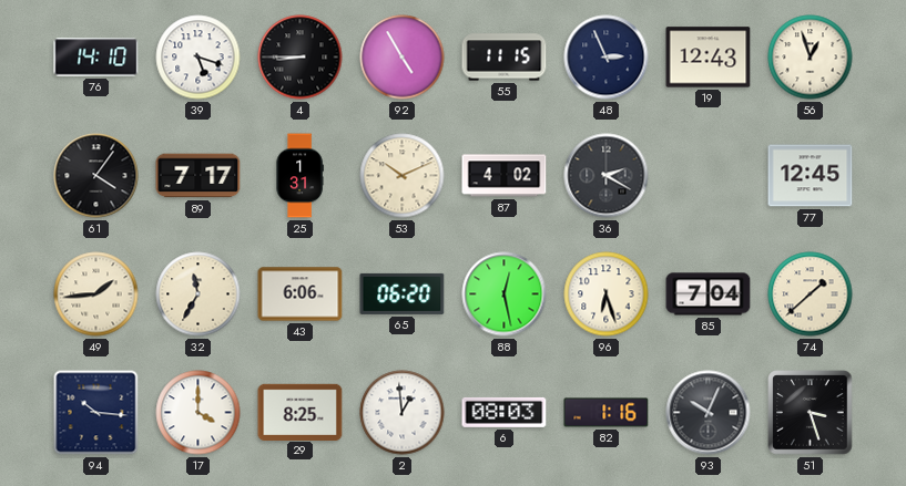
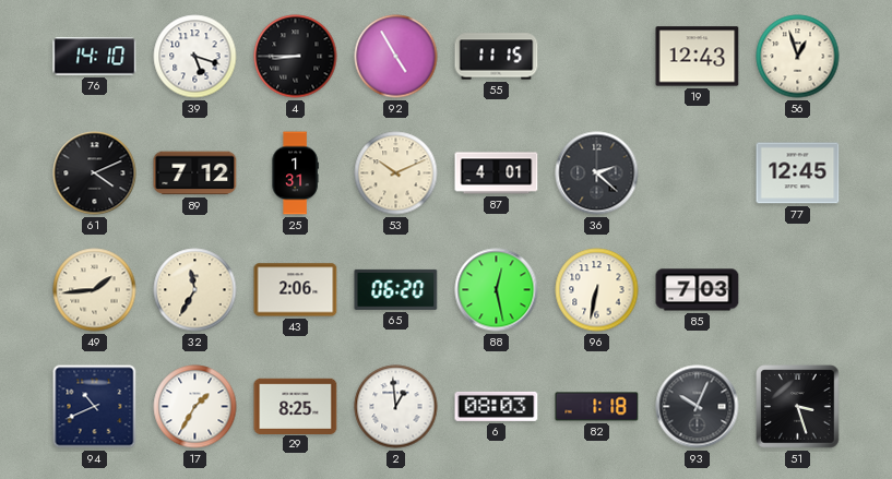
48: 2:56 -> none
61: 4:06 -> 4:11
89: 7:17 -> 7:12
87: 4:02 -> 4:01
36: 2:20 -> 2:22
43: 6:06 -> 2:06
96: 6:27 -> 6:32
85: 7:04 -> 7:03
74: 1:38 -> none
94: 10:16 -> 10:41
17: 4:00 -> 1:35
82: 1:16 -> 1:18
